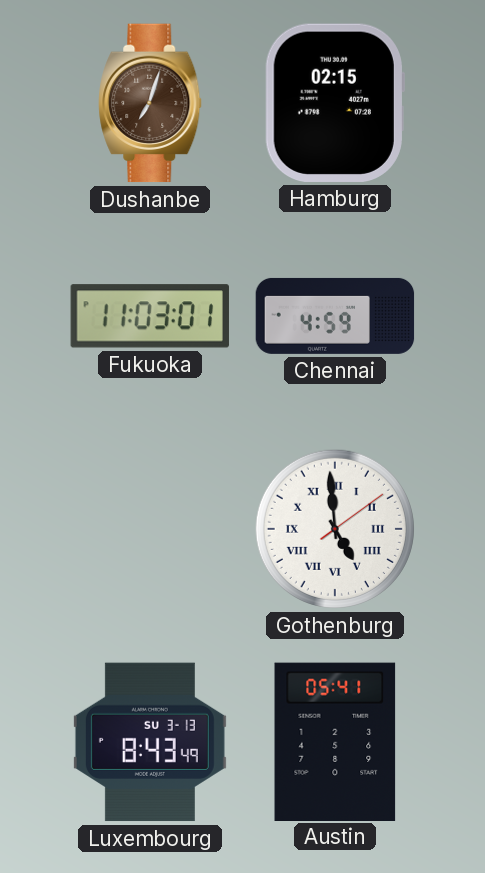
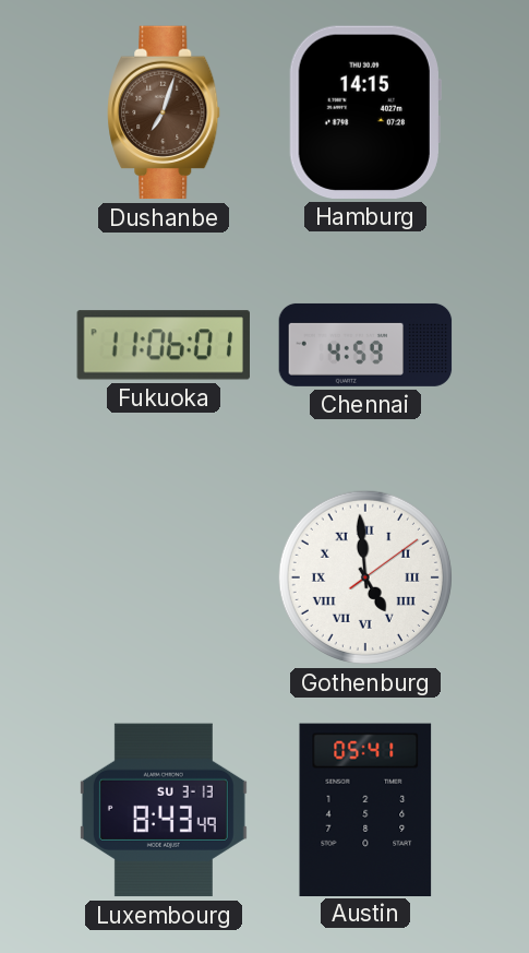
Hamburg: 02:15 -> 14:15
Fukuoka: 11:03 -> 11:06
